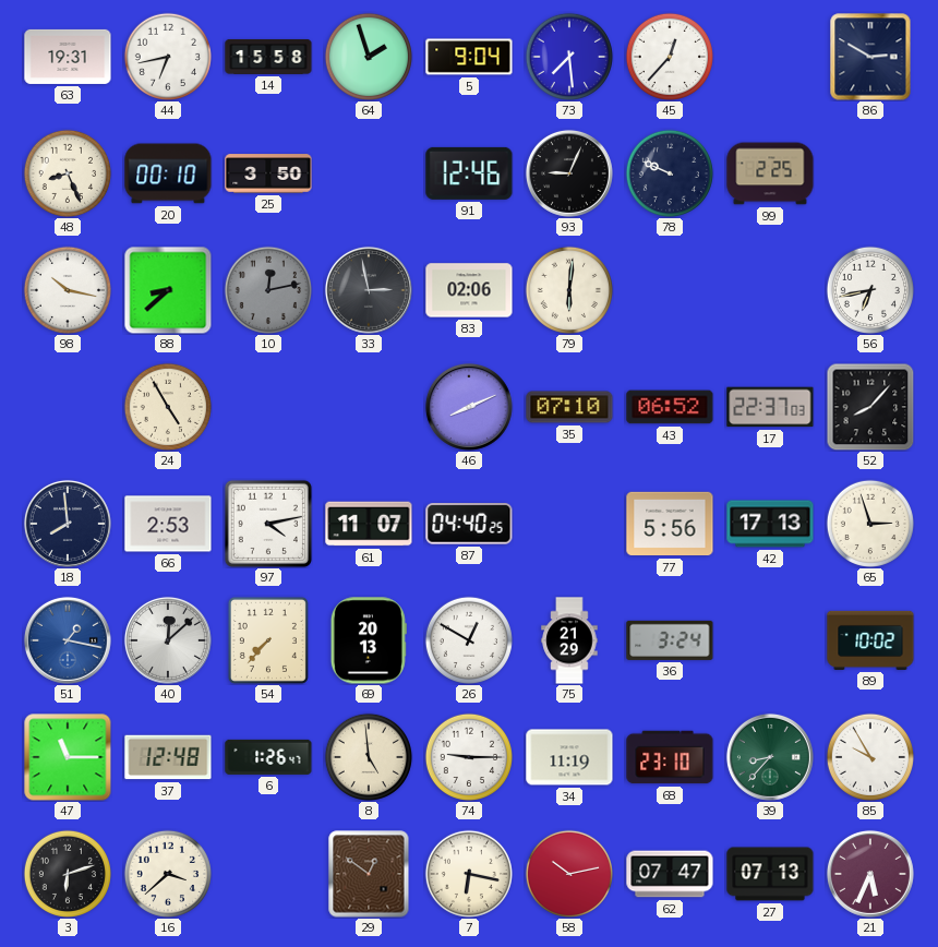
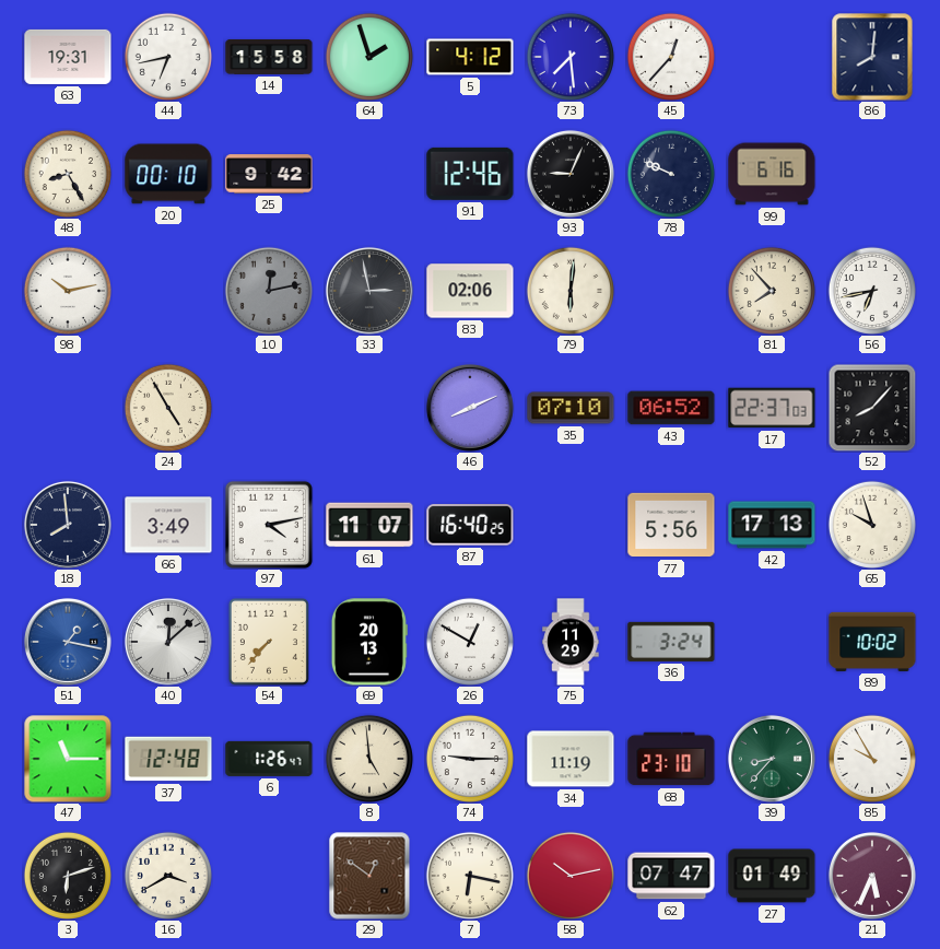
5: 9:04 -> 4:12
86: 2:50 -> 8:01
48: 8:26 -> 8:25
25: 3:50 -> 9:42
99: 2:25 -> 6:16
98: 10:17 -> 10:13
88: 8:38 -> none
81: none -> 7:53
66: 2:53 -> 3:49
87: 04:40 -> 16:40
65: 2:57 -> 9:57
75: 21:29 -> 11:29
16: 3:38 -> 3:40
27: 07:13 -> 01:49
